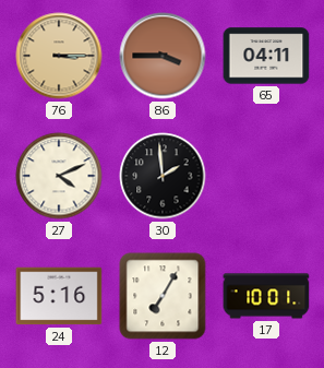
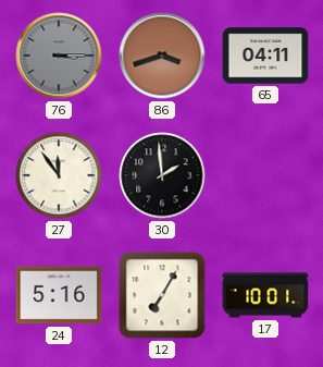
76 dial: champagne -> grey
86: 3:45 -> 3:42
27: 4:11 -> 11:54
